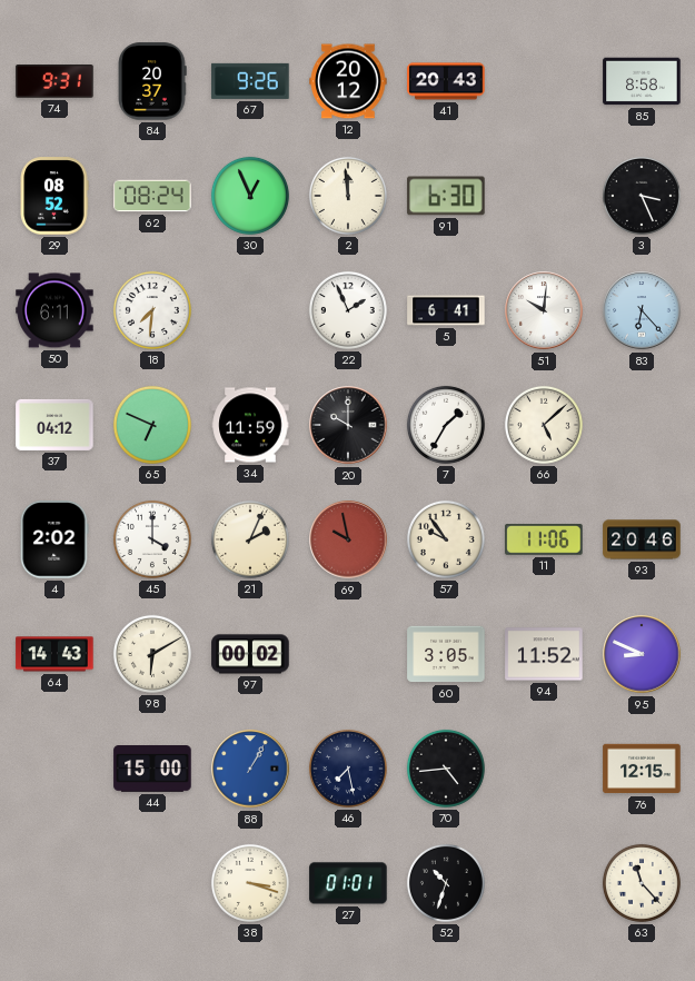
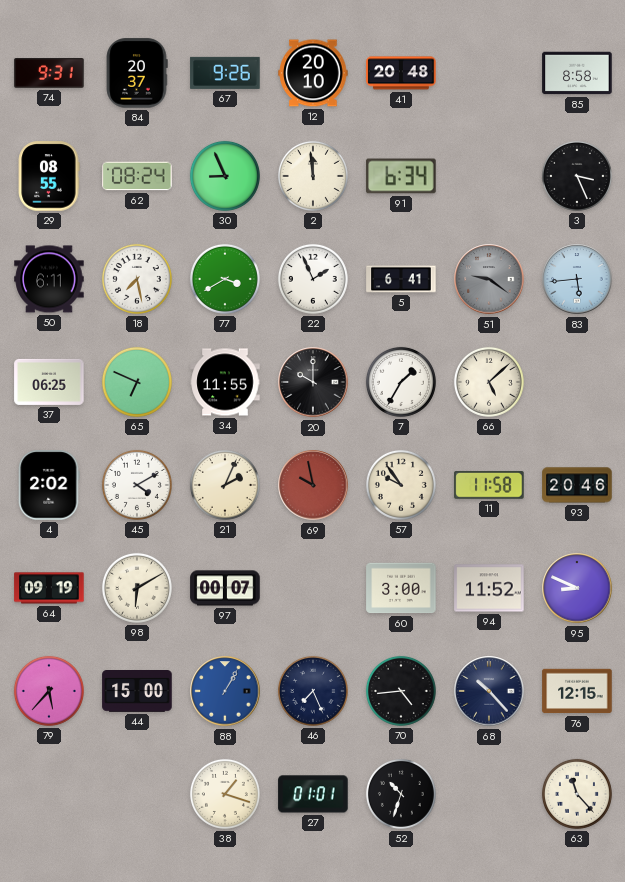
12: 20:12 -> 20:10
41: 20:43 -> 20:48
29: 08:52 -> 08:55
30: 12:56 -> 8:56
91: 6:30 -> 6:34
18: 7:31 -> 7:28
77: none -> 3:40
51: 10:01 -> 9:21
51 dial: white -> grey
83: 6:23 -> 5:44
37: 04:12 -> 06:25
34: 11:59 -> 11:55
45: 4:00 -> 4:10
11: 11:06 -> 11:58
64: 14:43 -> 09:19
97: 00:02 -> 00:07
60: 3:05 -> 3:00
79: none -> 5:37
46: 7:28 -> 7:26
68: none -> 10:23
38: 3:18 -> 1:18
